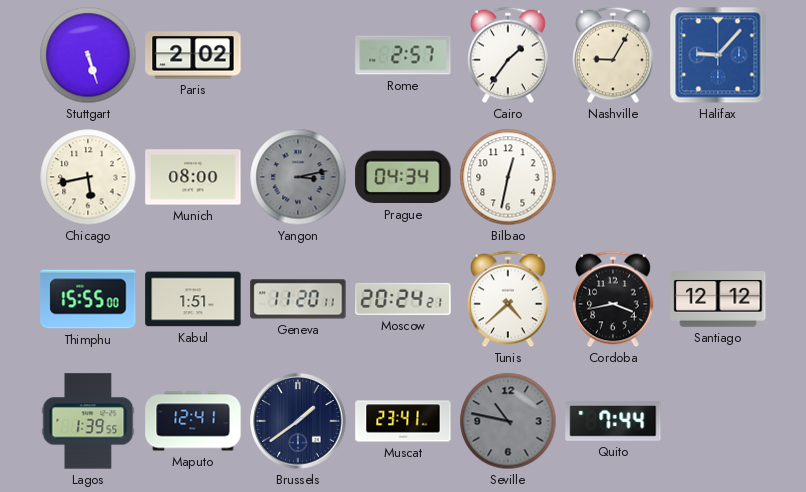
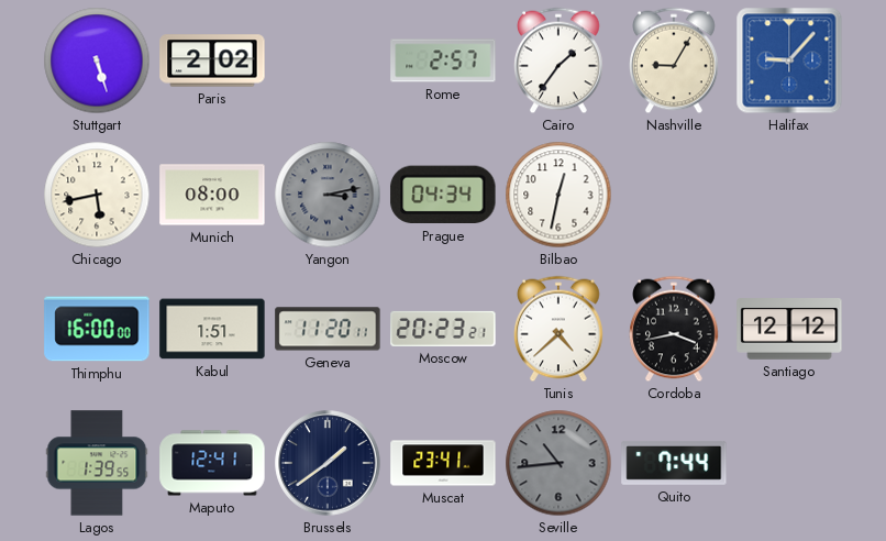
Thimphu: 15:55 -> 16:00
Moscow: 20:24 -> 20:23
Seville: 10:47 -> 10:44
